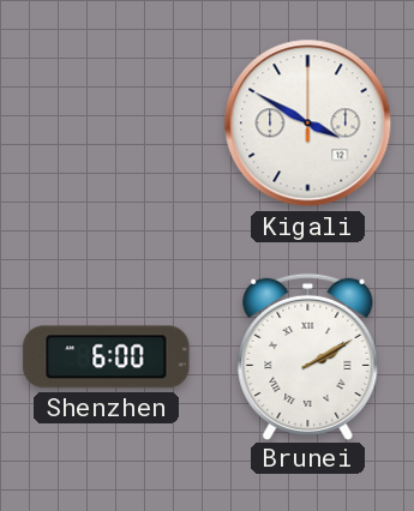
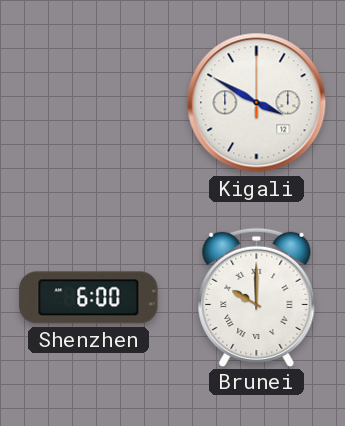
Brunei: 2:10 -> 10:00
